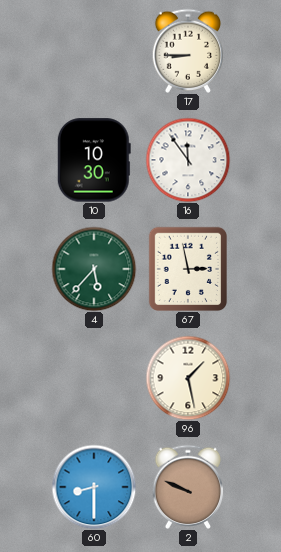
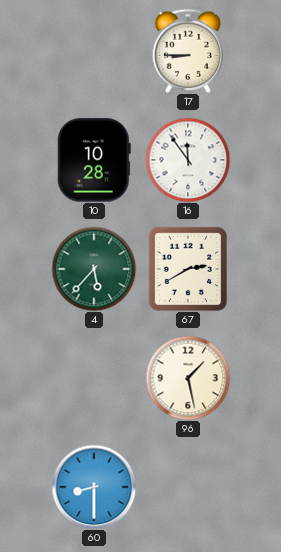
10: 10:30 -> 10:28
67: 2:58 -> 2:40
2: 9:49 -> none
